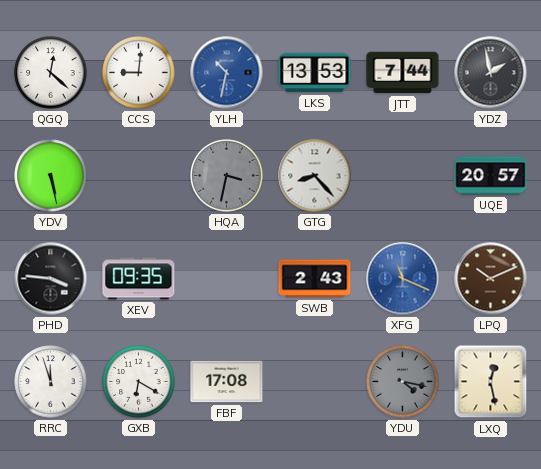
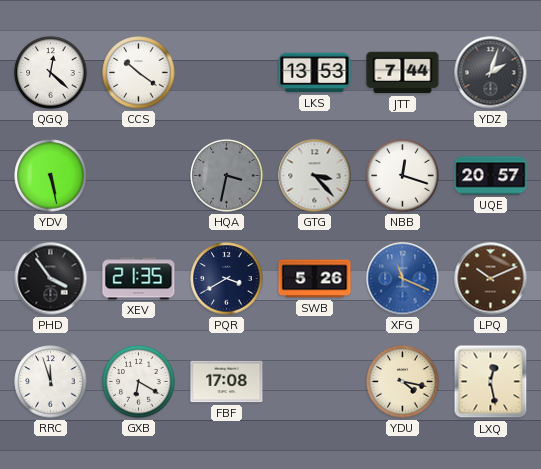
CCS: 9:01 -> 10:21
YLH: 10:32 -> none
YDZ: 1:58 -> 2:03
GTG: 8:23 -> 3:23
NBB: none -> 12:18
PHD: 3:46 -> 3:54
XEV: 09:35 -> 21:35
PQR: none -> 3:40
SWB: 2:43 -> 5:26
YDU dial: grey -> cream
